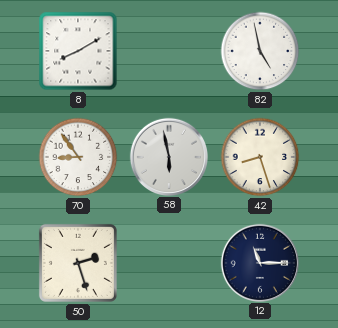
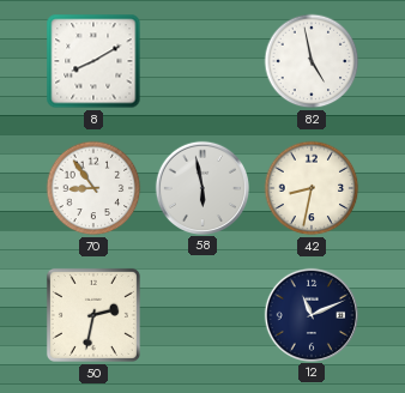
42: 8:27 -> 8:32
50: 2:27 -> 2:32
12: 11:15 -> 11:11
